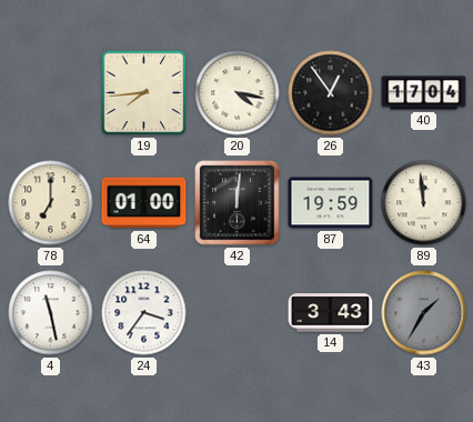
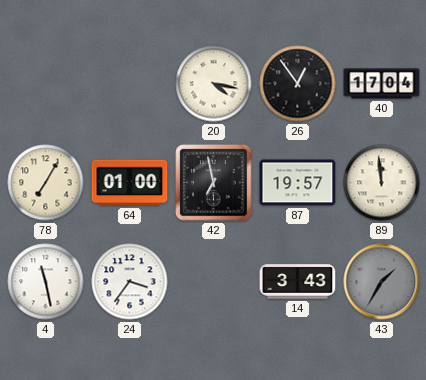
19: 7:44 -> none
78: 7:00 -> 7:05
42: 12:01 -> 6:58
87: 19:59 -> 19:57
